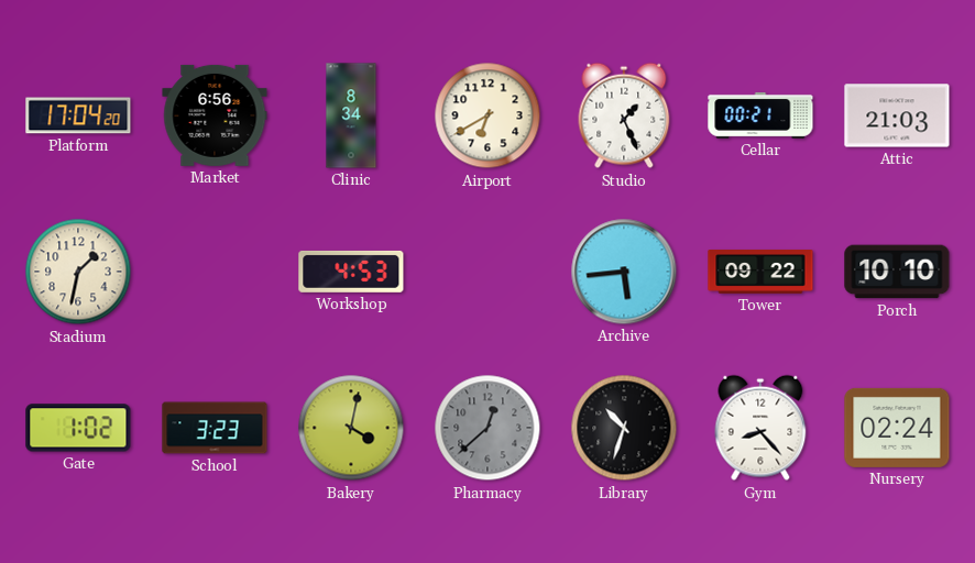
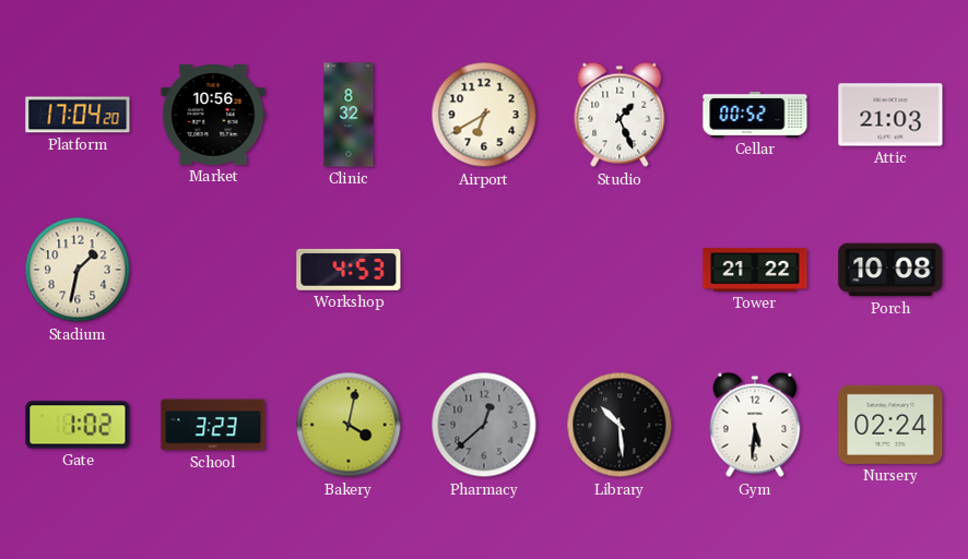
Market: 6:56 -> 10:56
Clinic: 8:34 -> 8:32
Cellar: 00:21 -> 00:52
Archive: 5:44 -> none
Tower: 09:22 -> 21:22
Porch: 10:10 -> 10:08
Library: 10:33 -> 10:29
Gym: 8:23 -> 5:31
